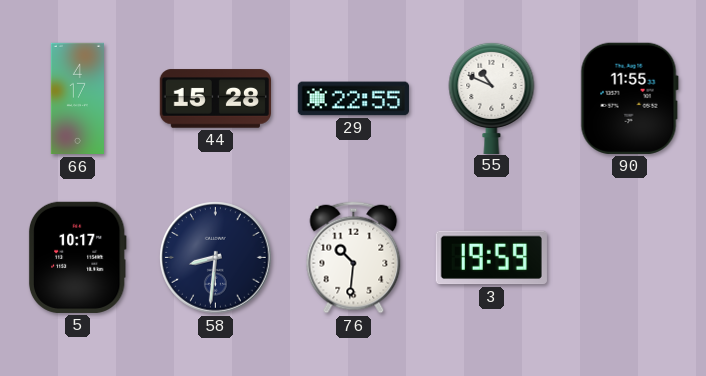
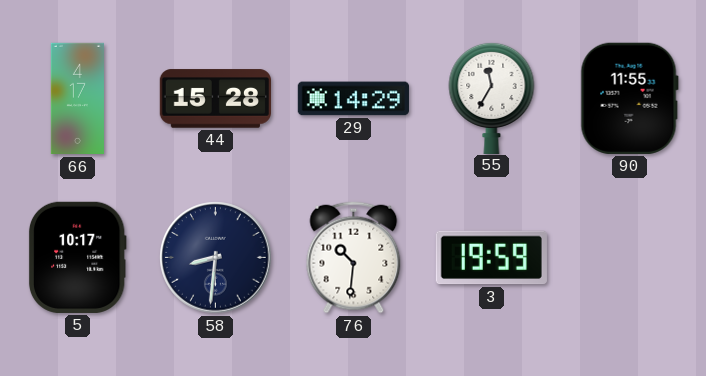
29: 22:55 -> 14:29
55: 10:49 -> 11:35
